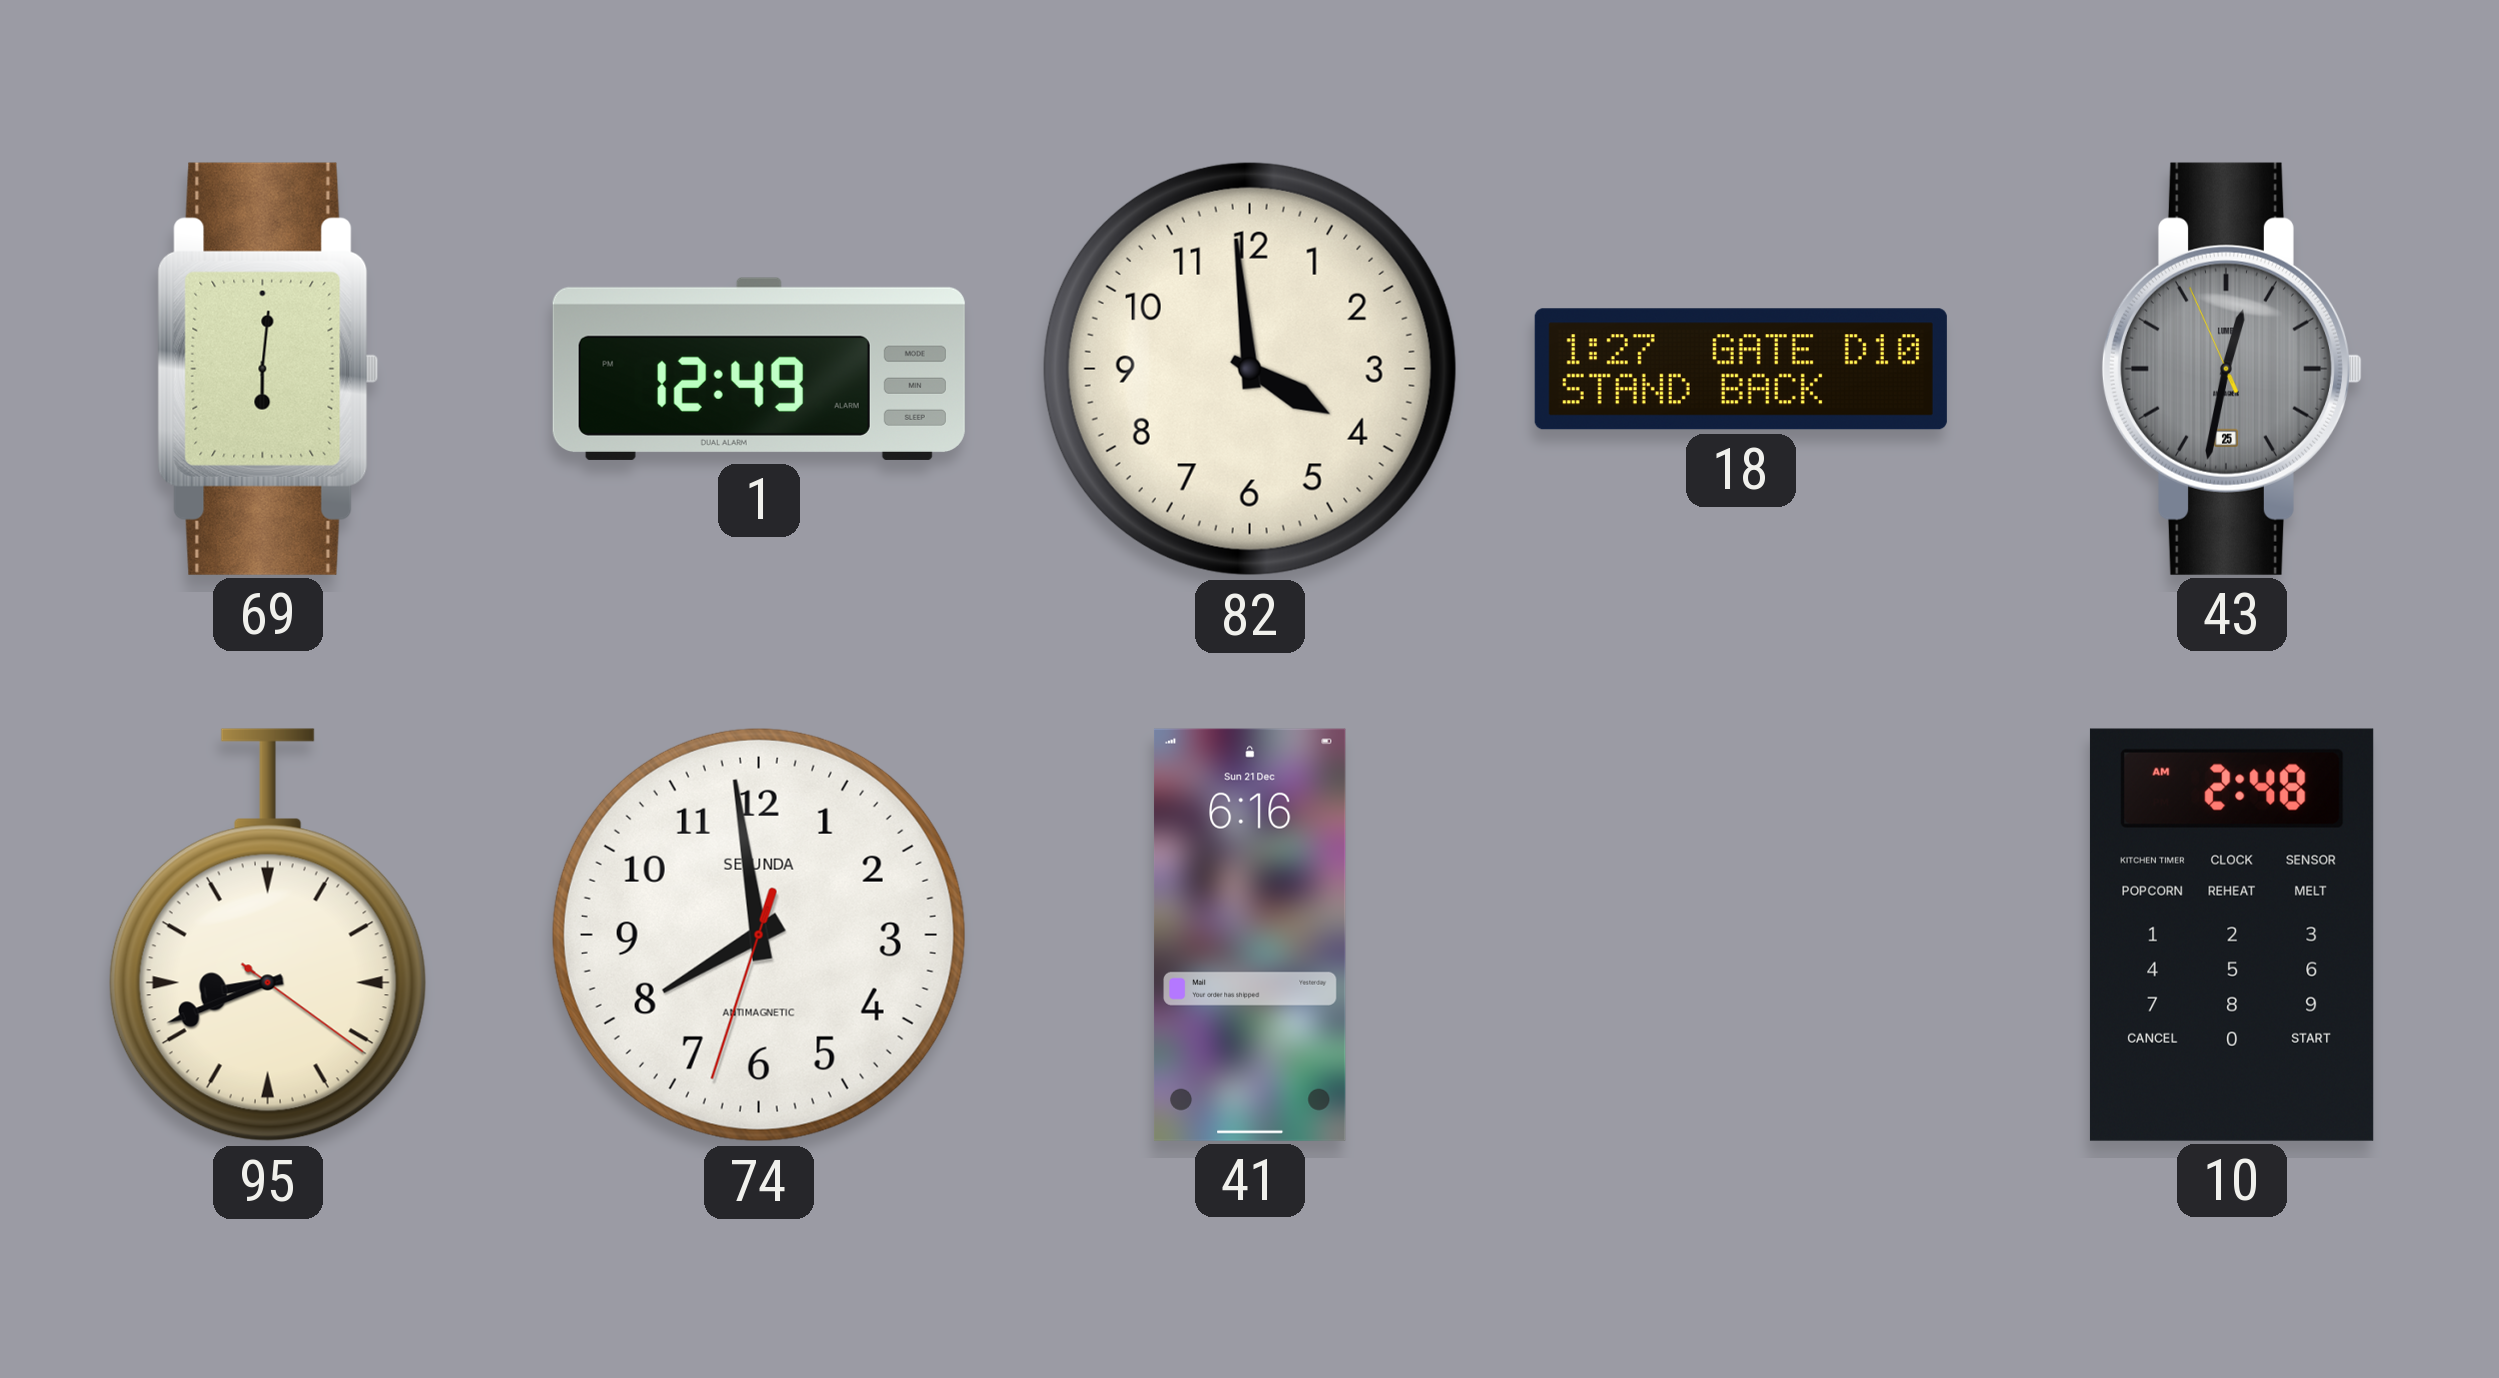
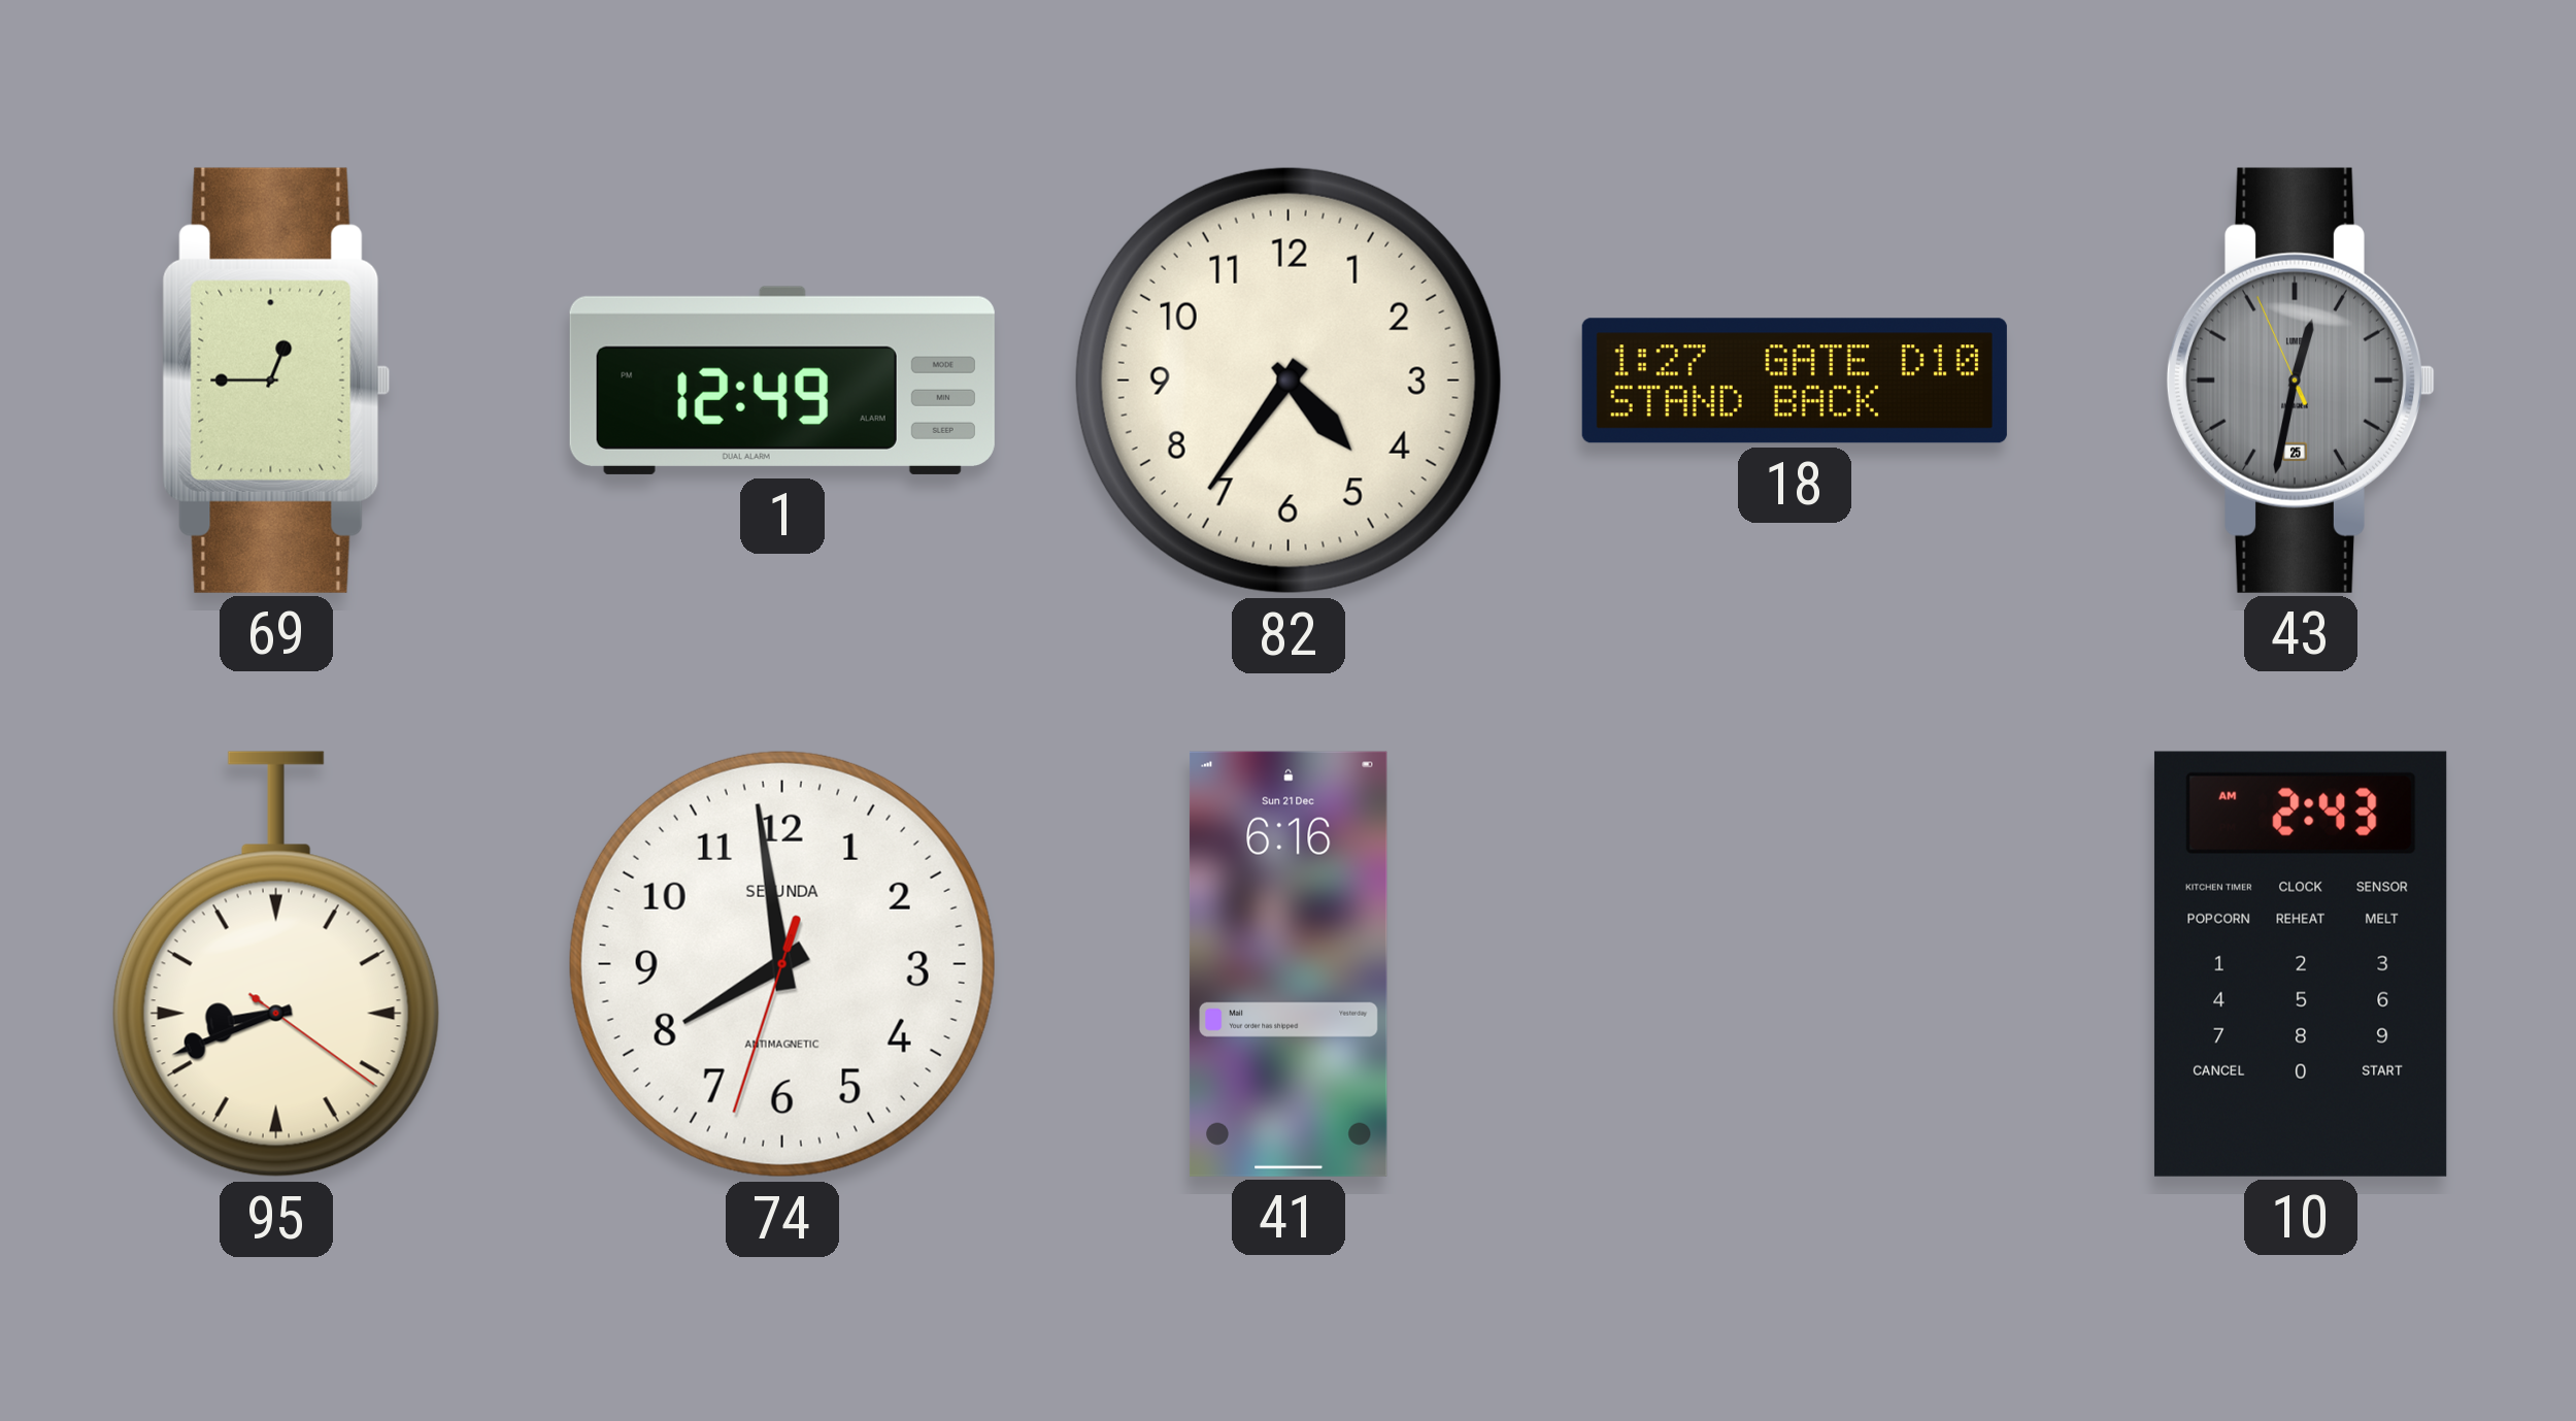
69: 6:01 -> 12:45
82: 3:59 -> 4:36
10: 2:48 -> 2:43
